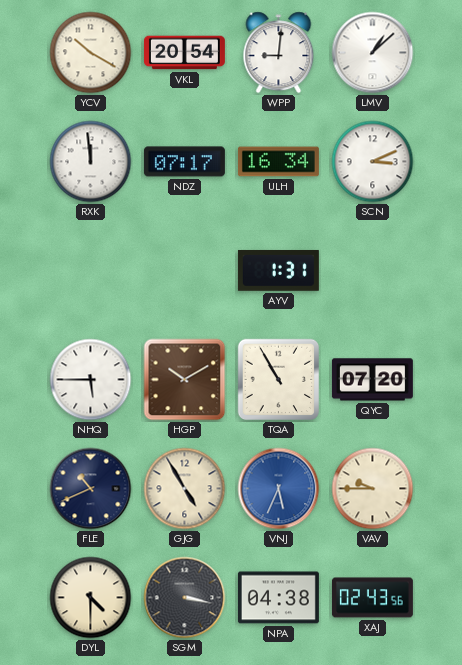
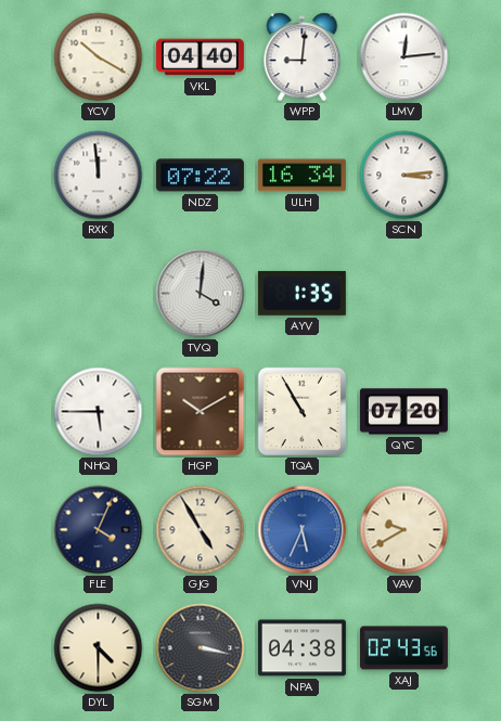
VKL: 20:54 -> 04:40
LMV: 1:08 -> 12:14
NDZ: 07:17 -> 07:22
SCN: 3:11 -> 3:14
TVQ: none -> 4:01
AYV: 1:31 -> 1:35
FLE: 10:41 -> 4:04
VAV: 9:45 -> 9:40
